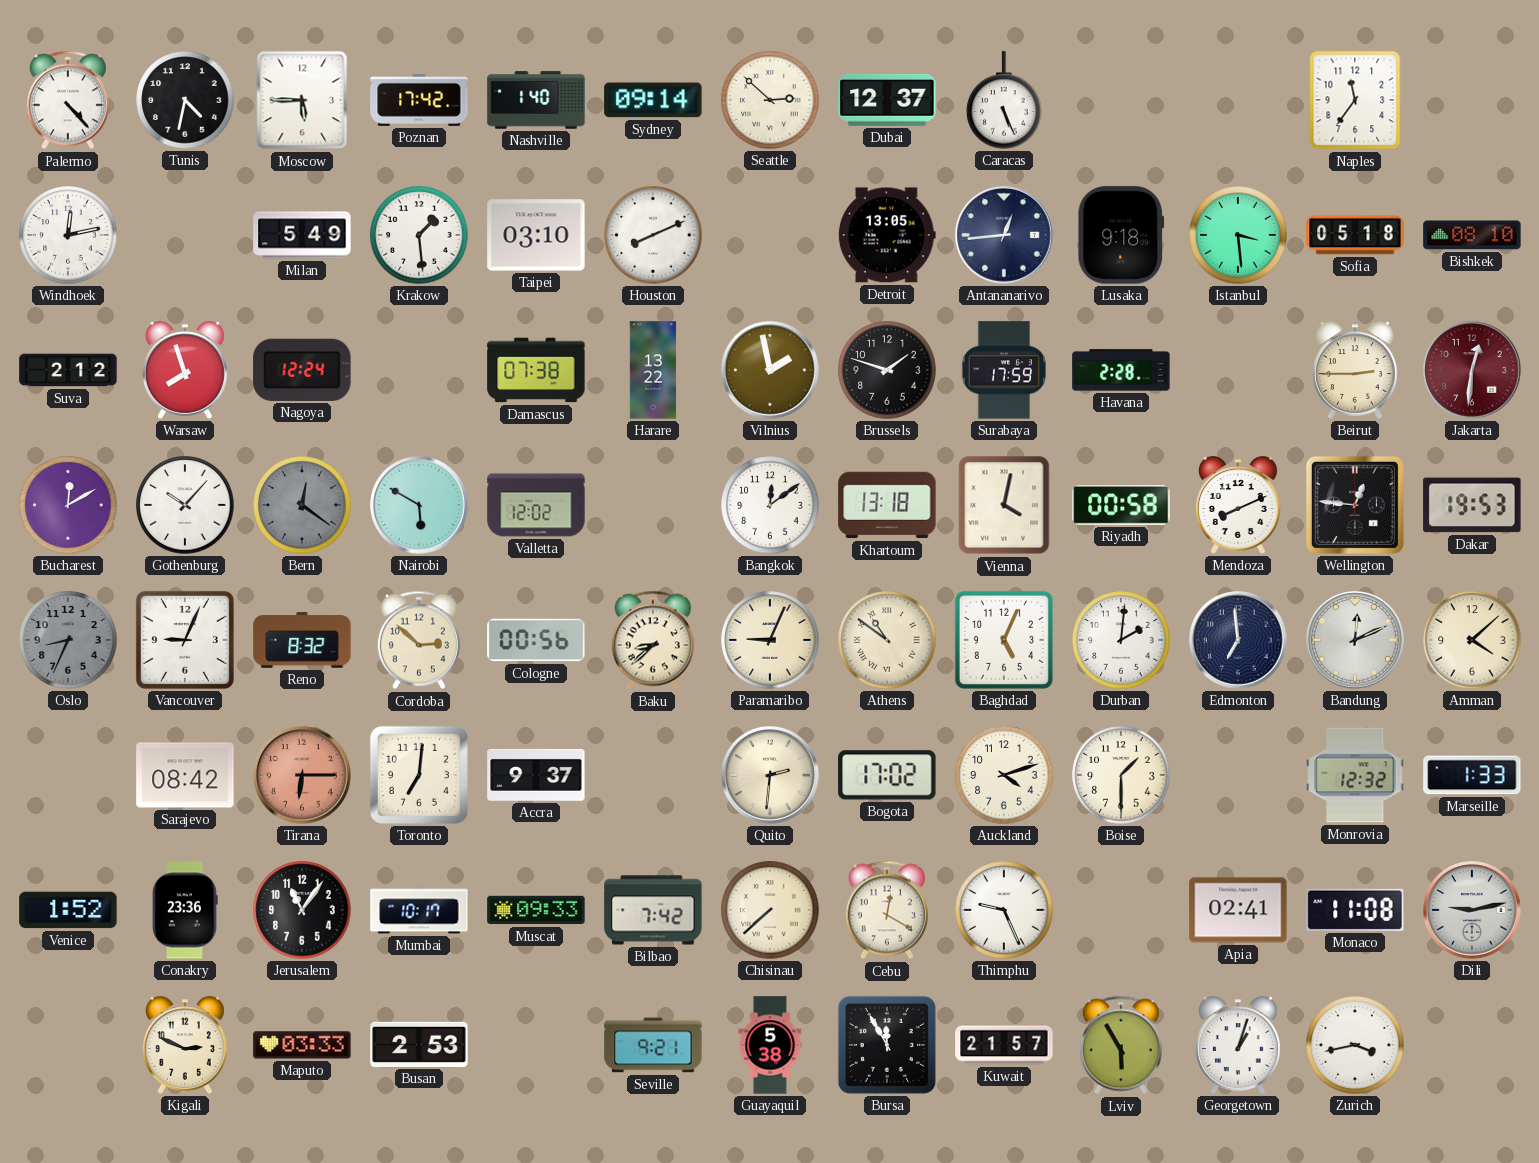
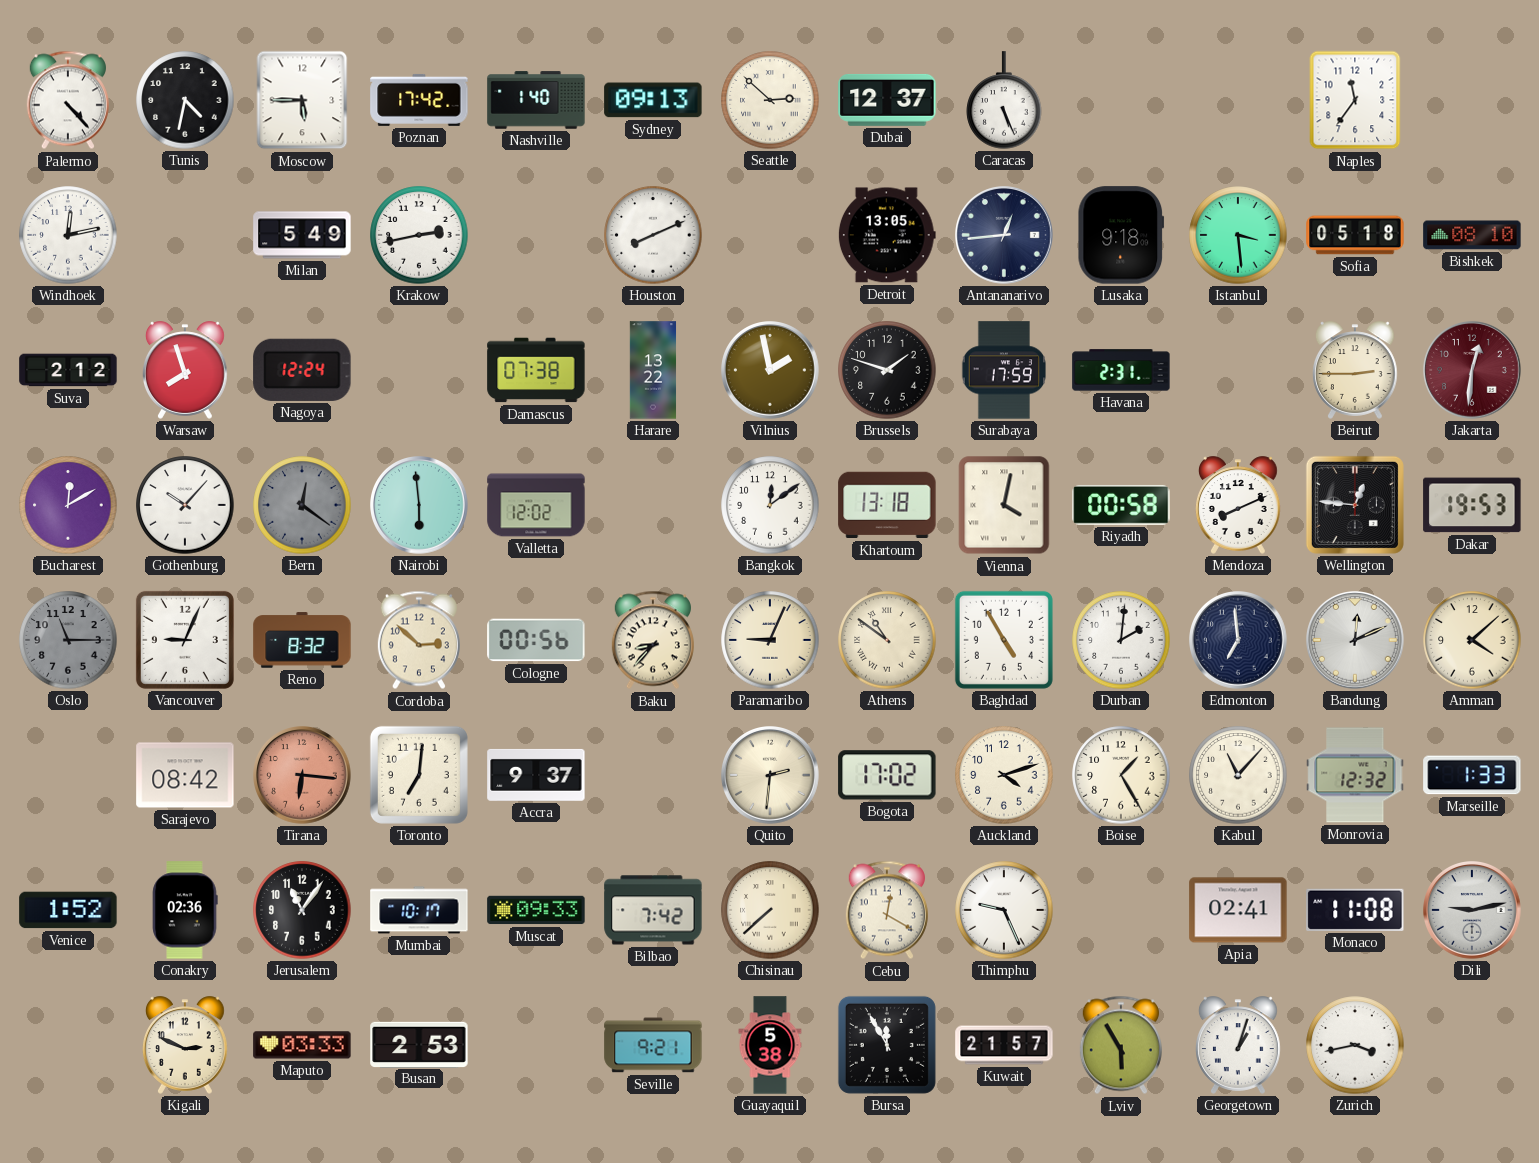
Sydney: 09:14 -> 09:13
Krakow: 1:29 -> 2:43
Taipei: 03:10 -> none
Havana: 2:28 -> 2:31
Nairobi: 5:50 -> 5:59
Oslo: 8:34 -> 11:15
Baku: 8:38 -> 8:37
Baghdad: 5:04 -> 4:55
Tirana: 6:15 -> 6:16
Boise: 1:30 -> 1:25
Kabul: none -> 11:07
Conakry: 23:36 -> 02:36
